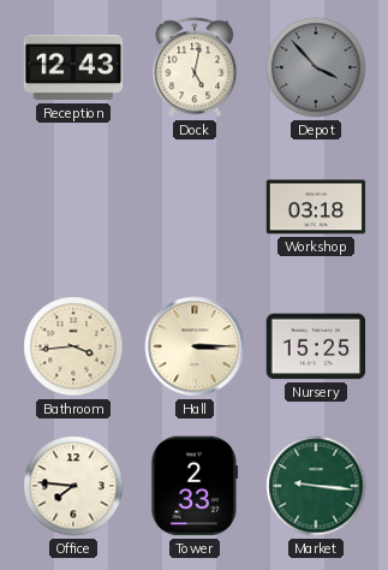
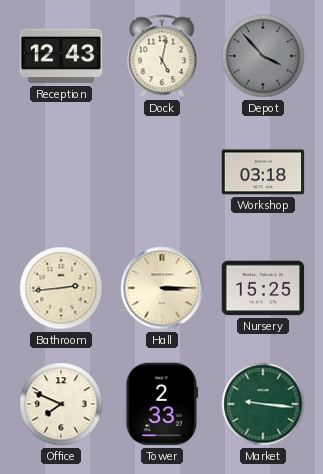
Bathroom: 3:44 -> 2:44
Office: 7:46 -> 7:49
